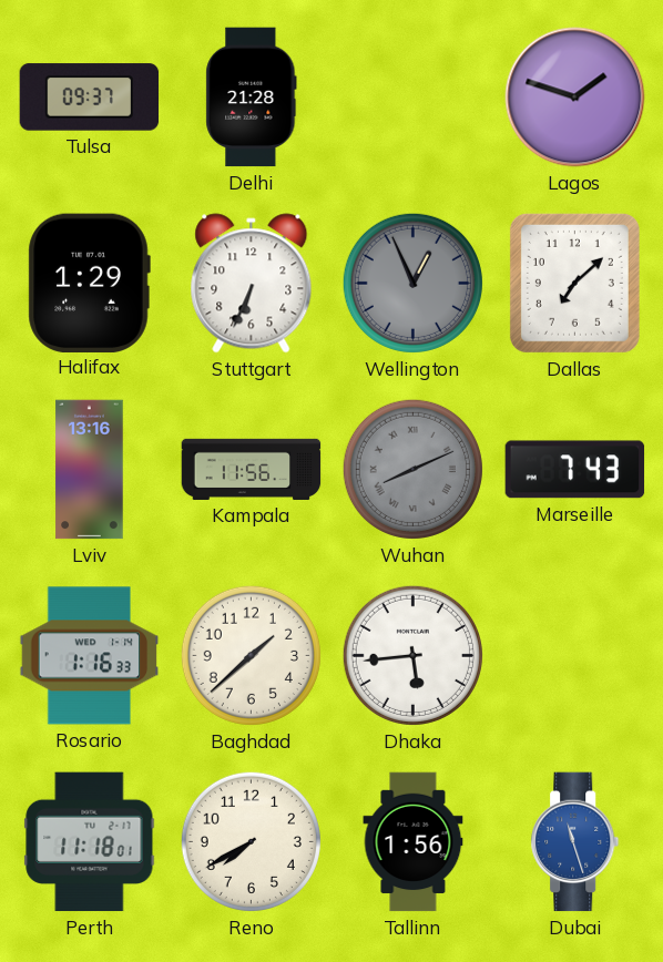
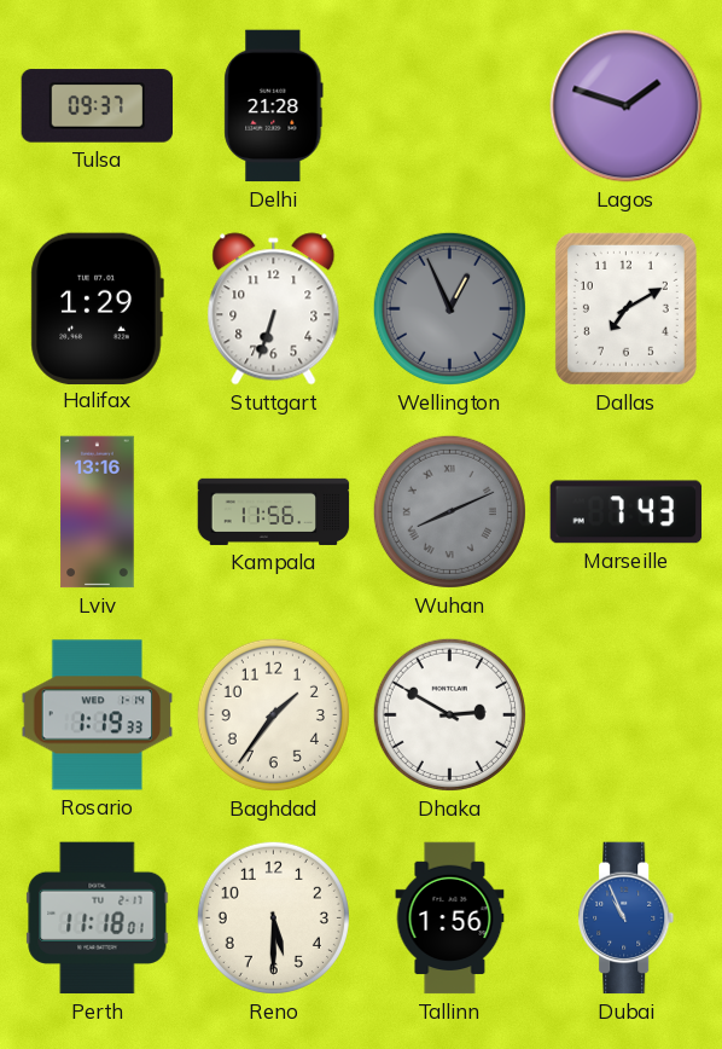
Stuttgart: 6:34 -> 6:33
Dallas: 7:08 -> 7:10
Rosario: 1:16 -> 1:19
Baghdad: 1:38 -> 1:36
Dhaka: 5:44 -> 2:50
Reno: 7:40 -> 5:30
Dubai: 11:27 -> 10:56
